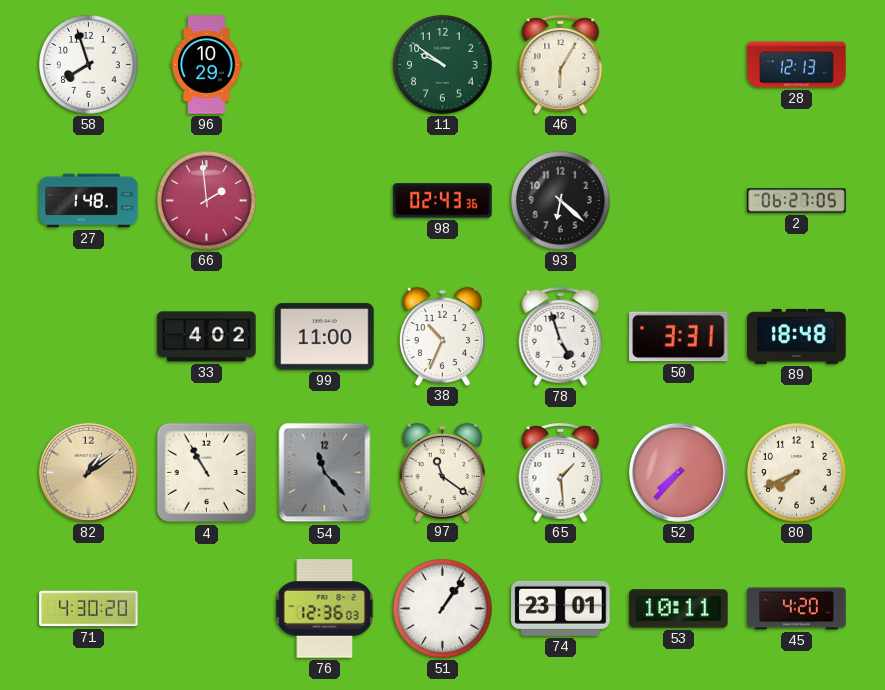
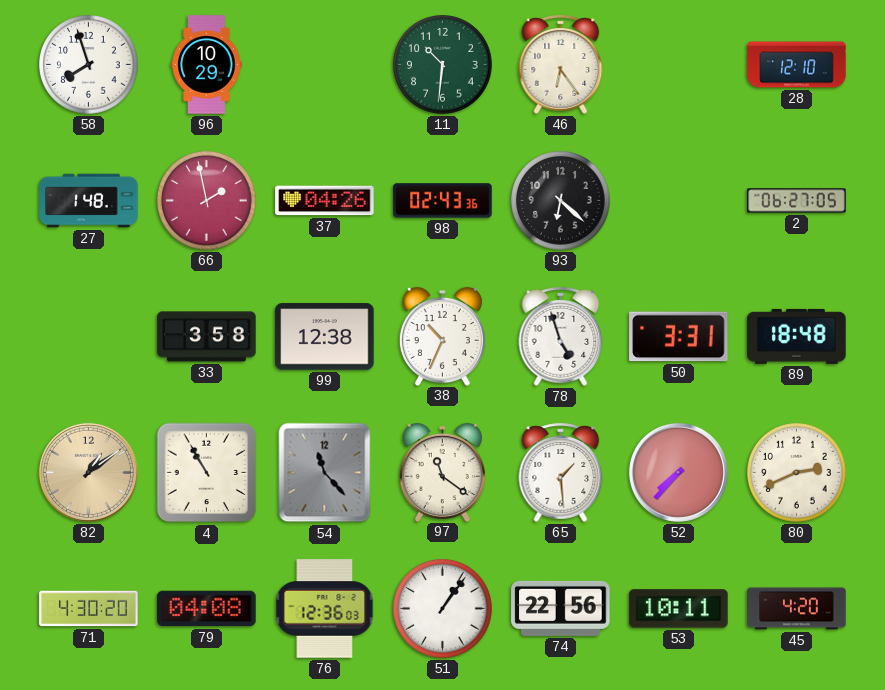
11: 9:51 -> 10:31
46: 6:05 -> 6:24
28: 12:13 -> 12:10
66: 1:59 -> 1:58
37: none -> 04:26
33: 4:02 -> 3:58
99: 11:00 -> 12:38
80: 7:41 -> 2:41
79: none -> 04:08
74: 23:01 -> 22:56
